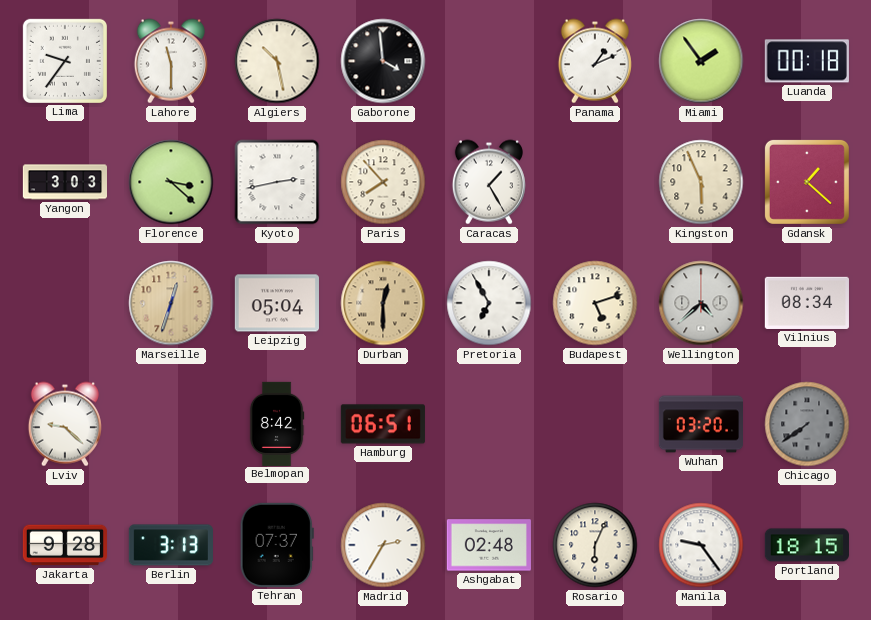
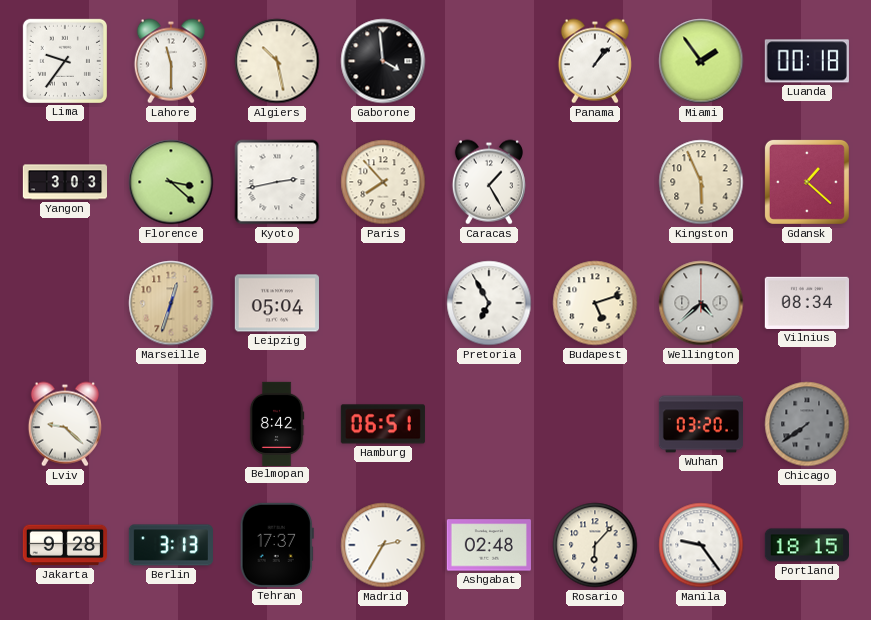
Panama: 1:11 -> 1:07
Durban: 12:30 -> none
Tehran: 07:37 -> 17:37
Rosario: 6:04 -> 6:07
